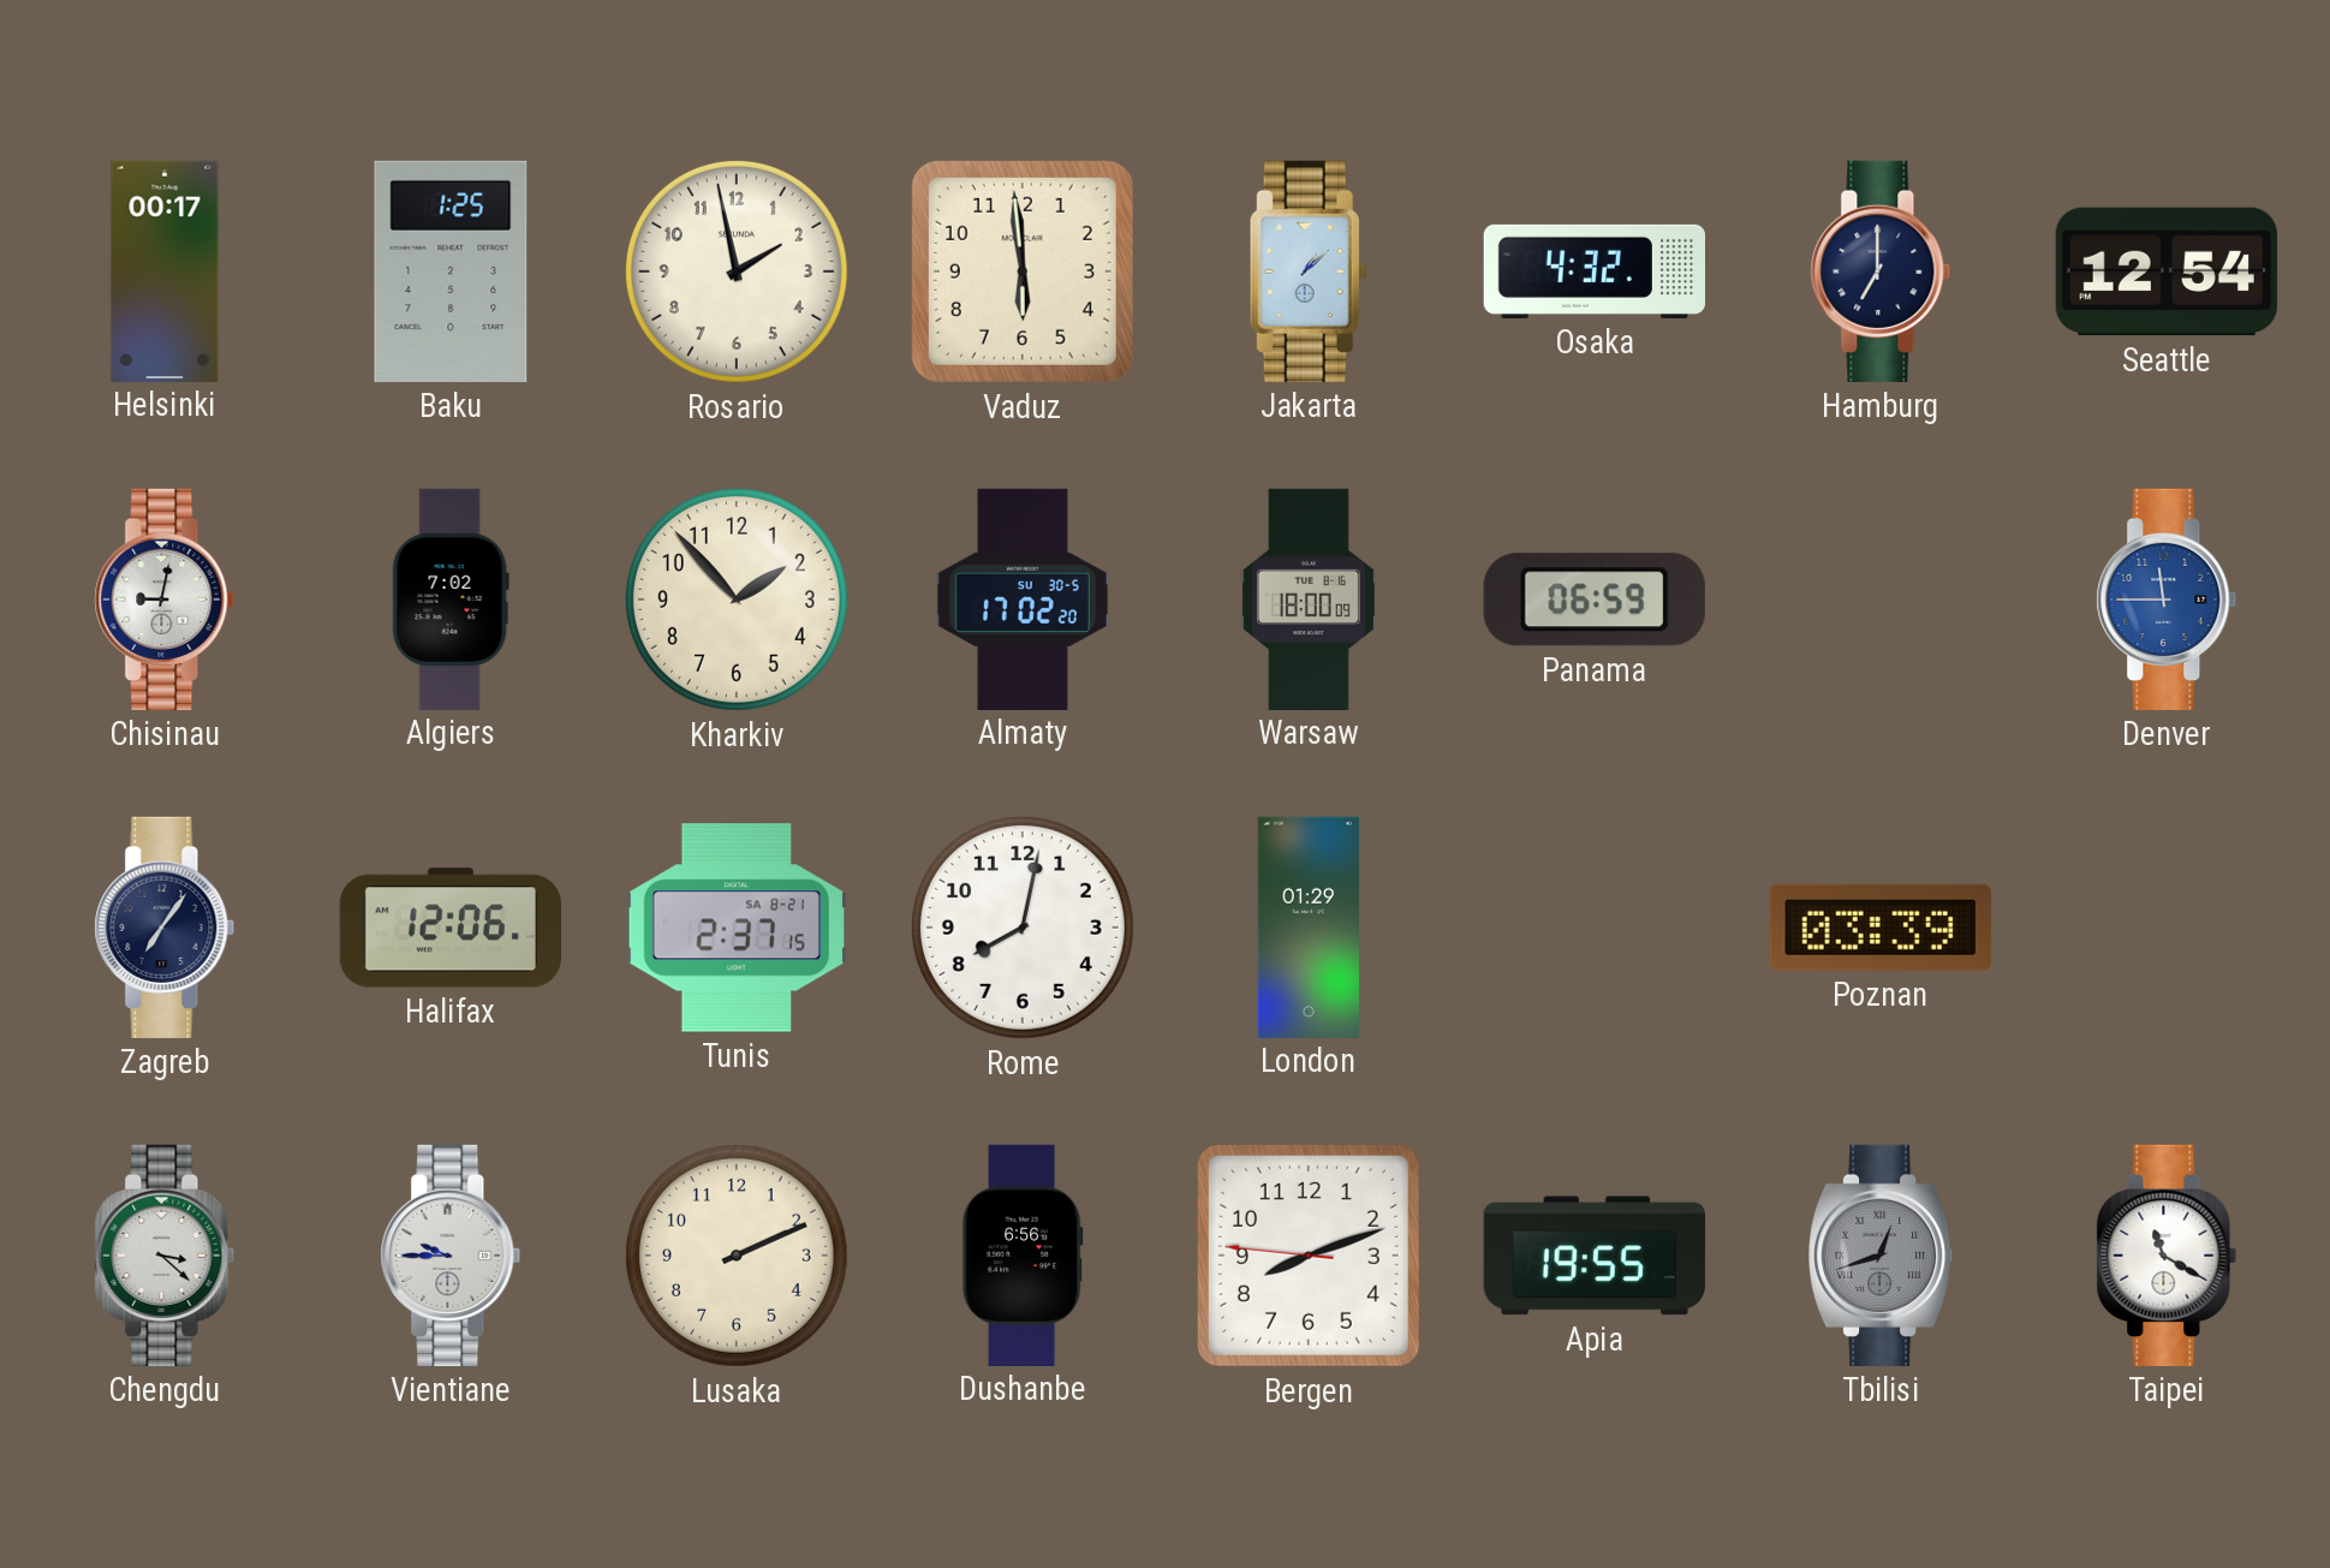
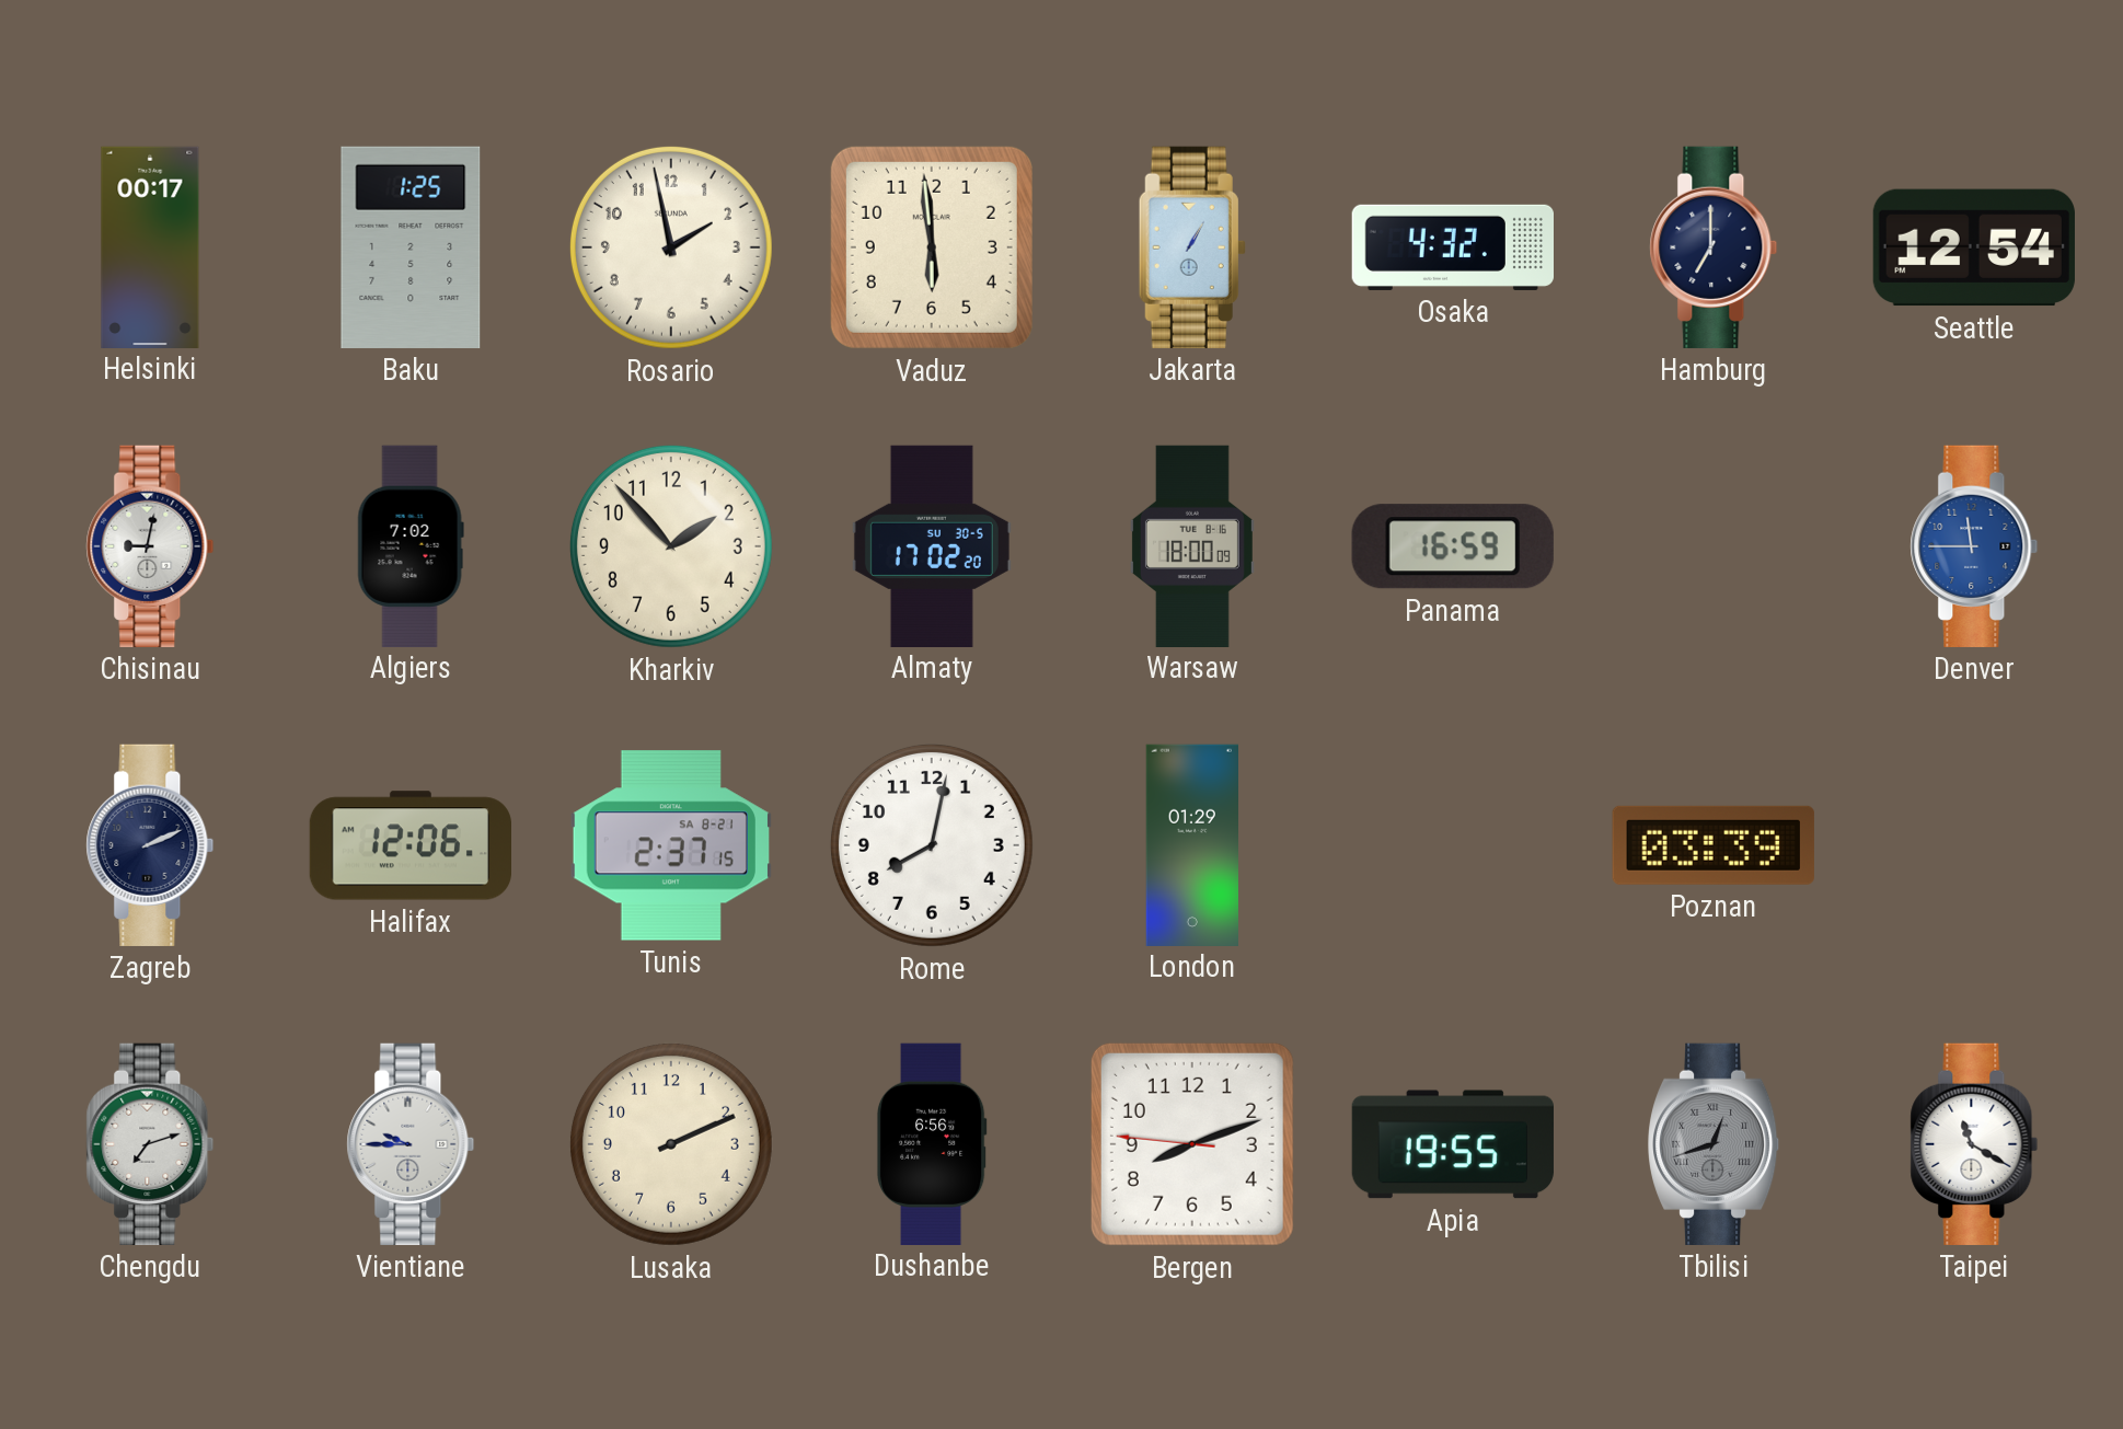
Jakarta: 1:08 -> 1:05
Panama: 06:59 -> 16:59
Zagreb: 7:06 -> 2:11
Chengdu: 3:22 -> 7:12
